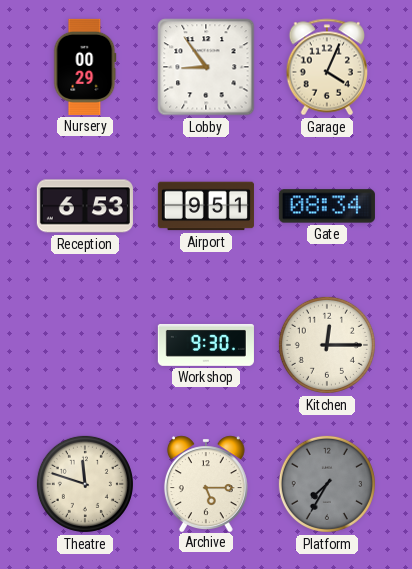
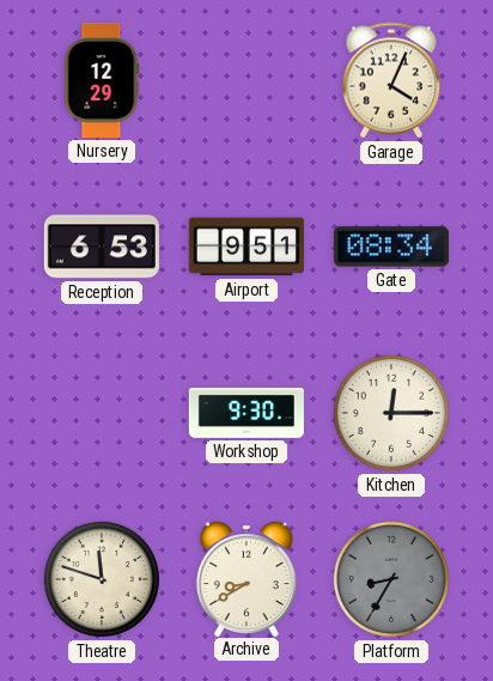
Nursery: 00:29 -> 12:29
Lobby: 8:54 -> none
Archive: 5:15 -> 8:40
Platform: 7:35 -> 8:35
